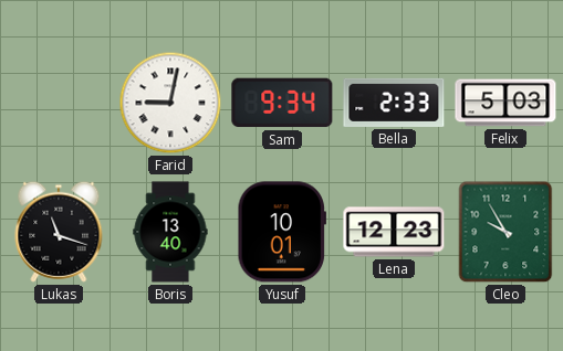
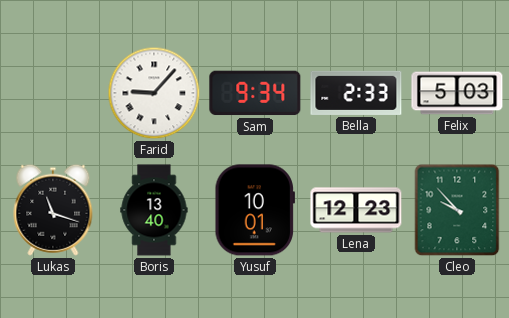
Farid: 9:02 -> 9:07
Cleo: 9:55 -> 9:53
